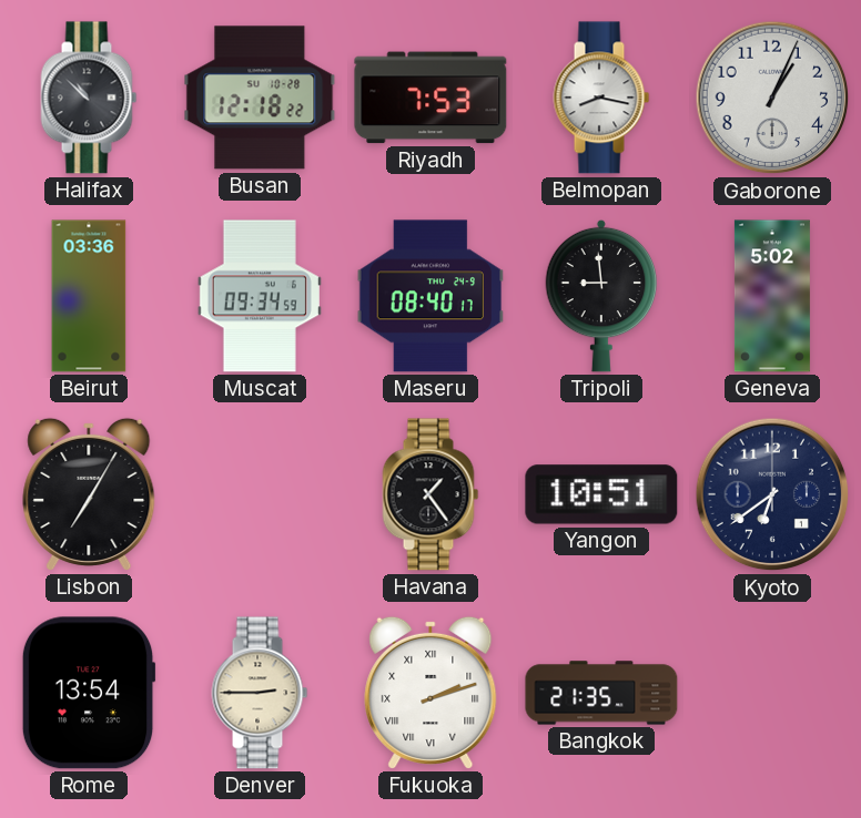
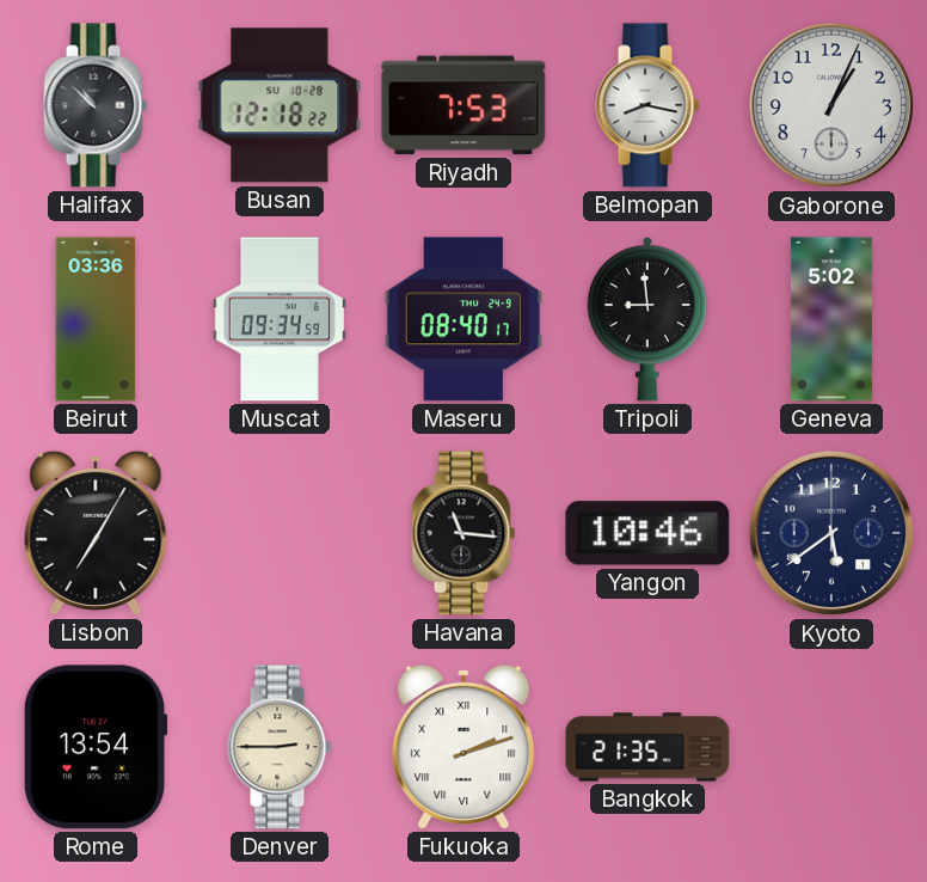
Havana: 1:24 -> 11:16
Yangon: 10:51 -> 10:46
Kyoto: 6:39 -> 5:39
